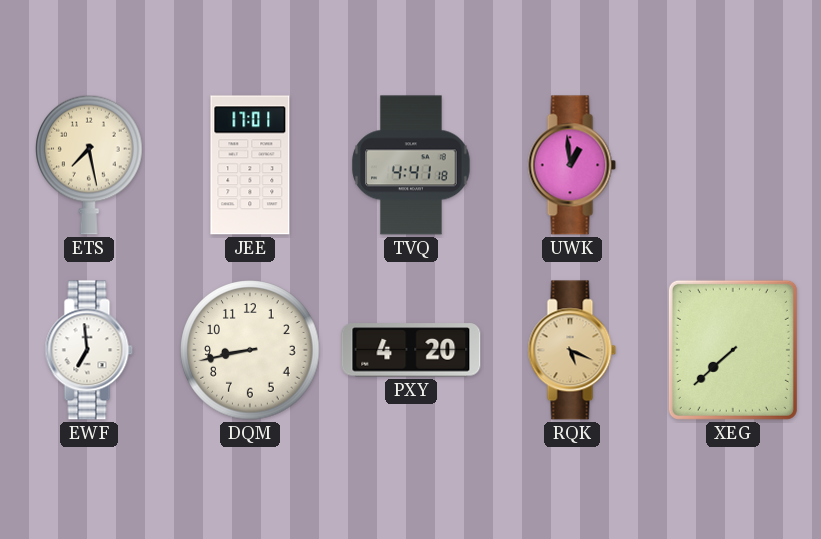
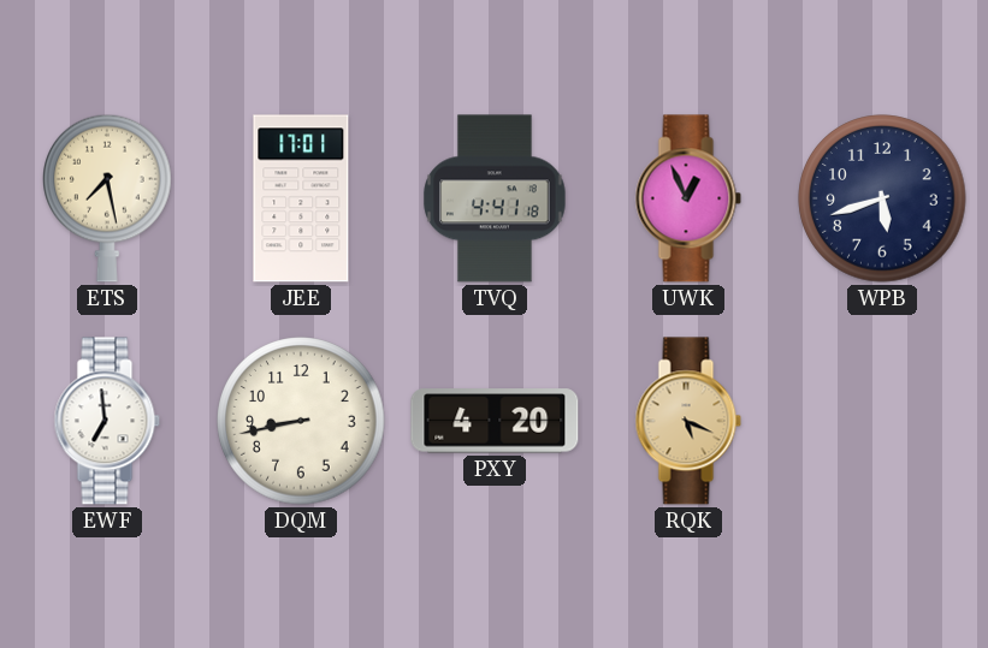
UWK: 12:59 -> 12:56
WPB: none -> 5:42
XEG: 7:38 -> none
